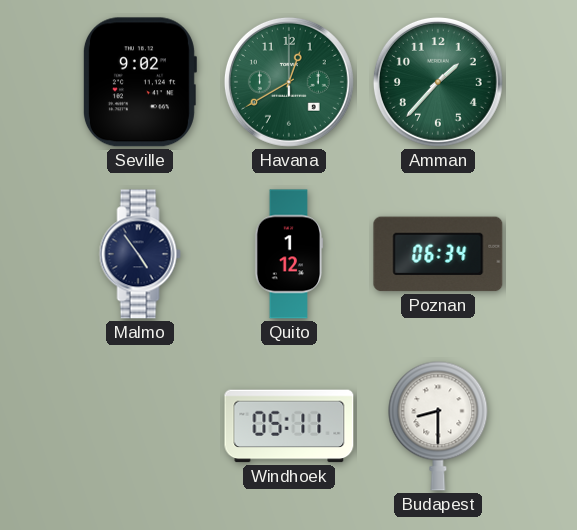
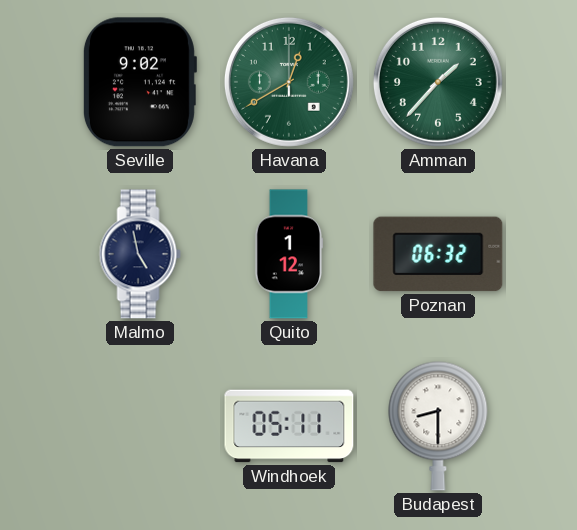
Malmo: 4:54 -> 4:58
Poznan: 06:34 -> 06:32
